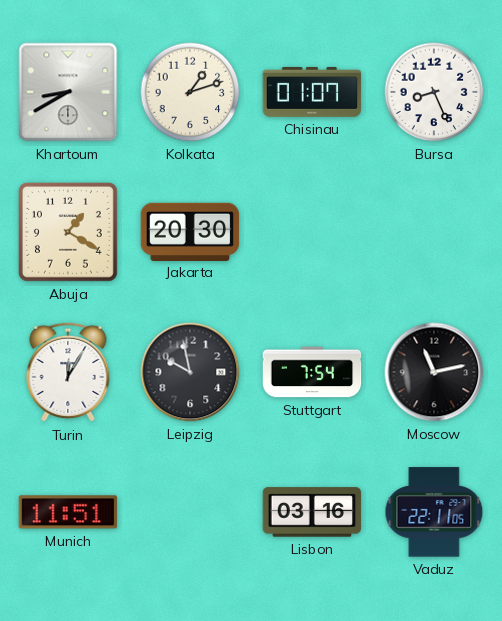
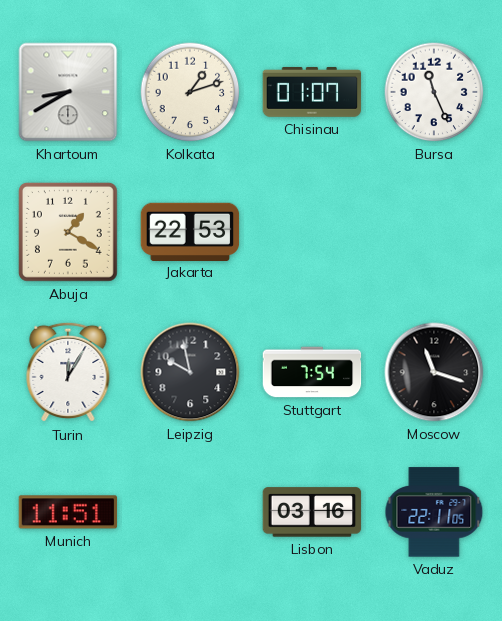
Bursa: 8:26 -> 11:26
Jakarta: 20:30 -> 22:53
Moscow: 11:13 -> 11:18
